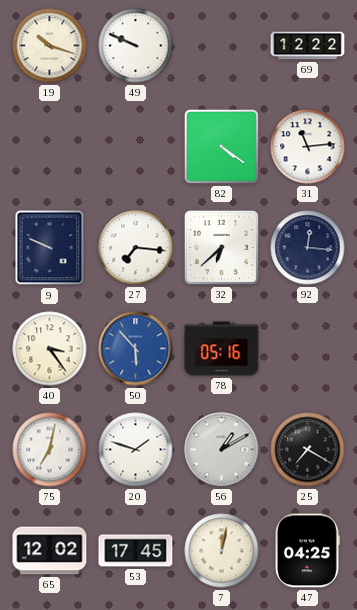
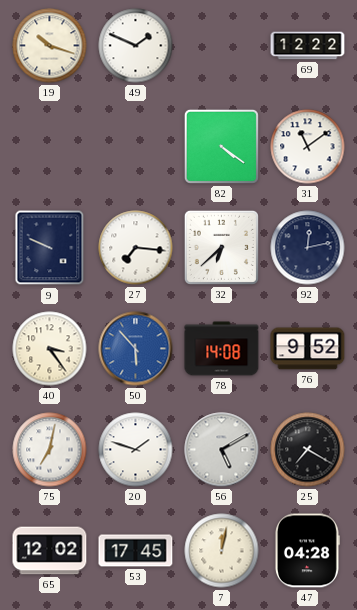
49: 9:49 -> 1:49
31: 11:14 -> 11:09
92: 12:16 -> 12:13
78: 05:16 -> 14:08
76: none -> 9:52
56: 1:10 -> 5:10
47: 04:25 -> 04:28
